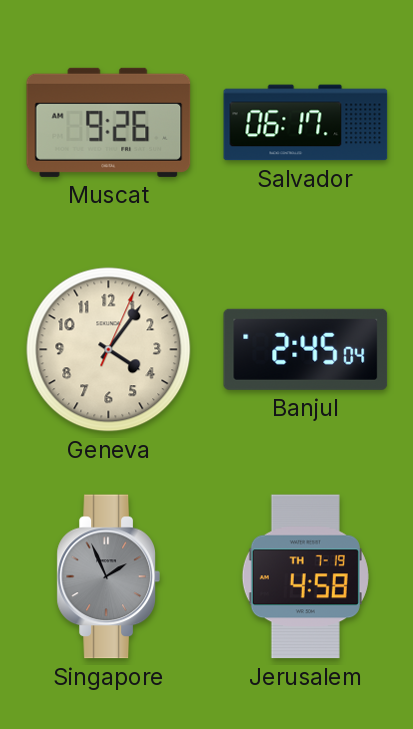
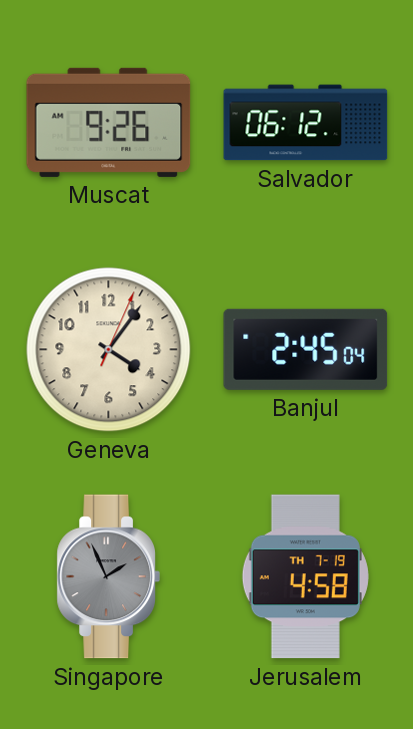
Salvador: 06:17 -> 06:12
